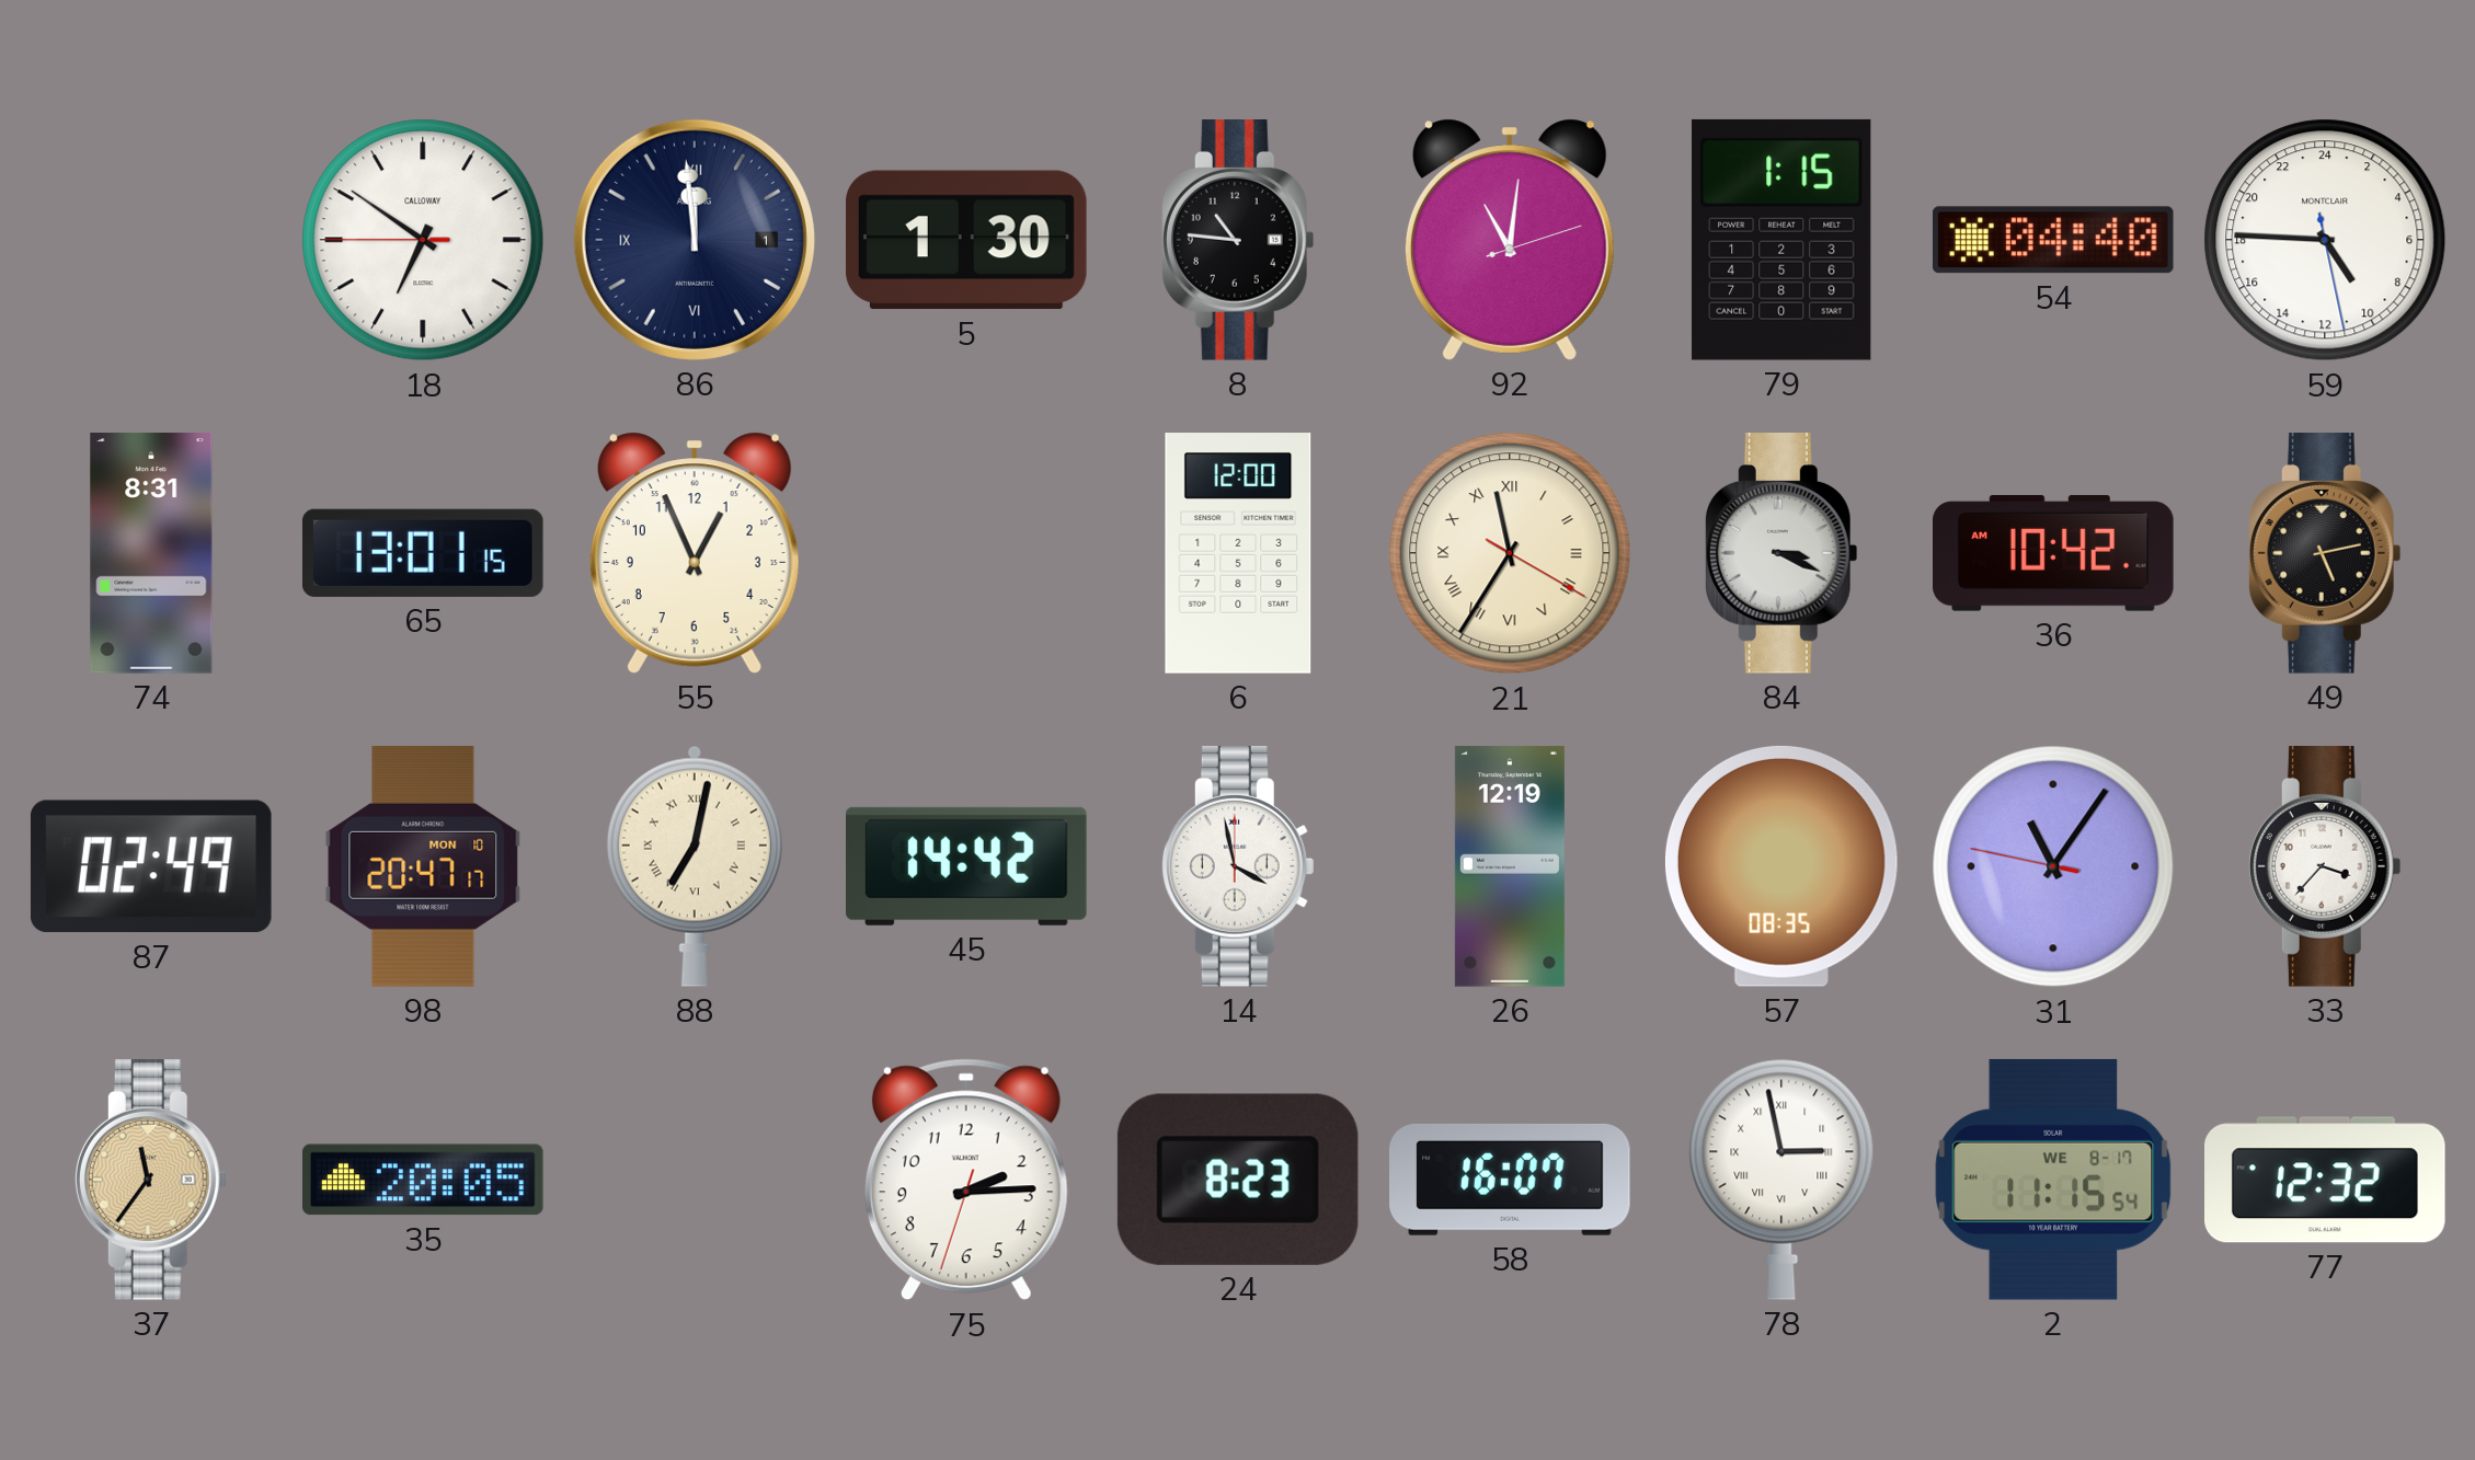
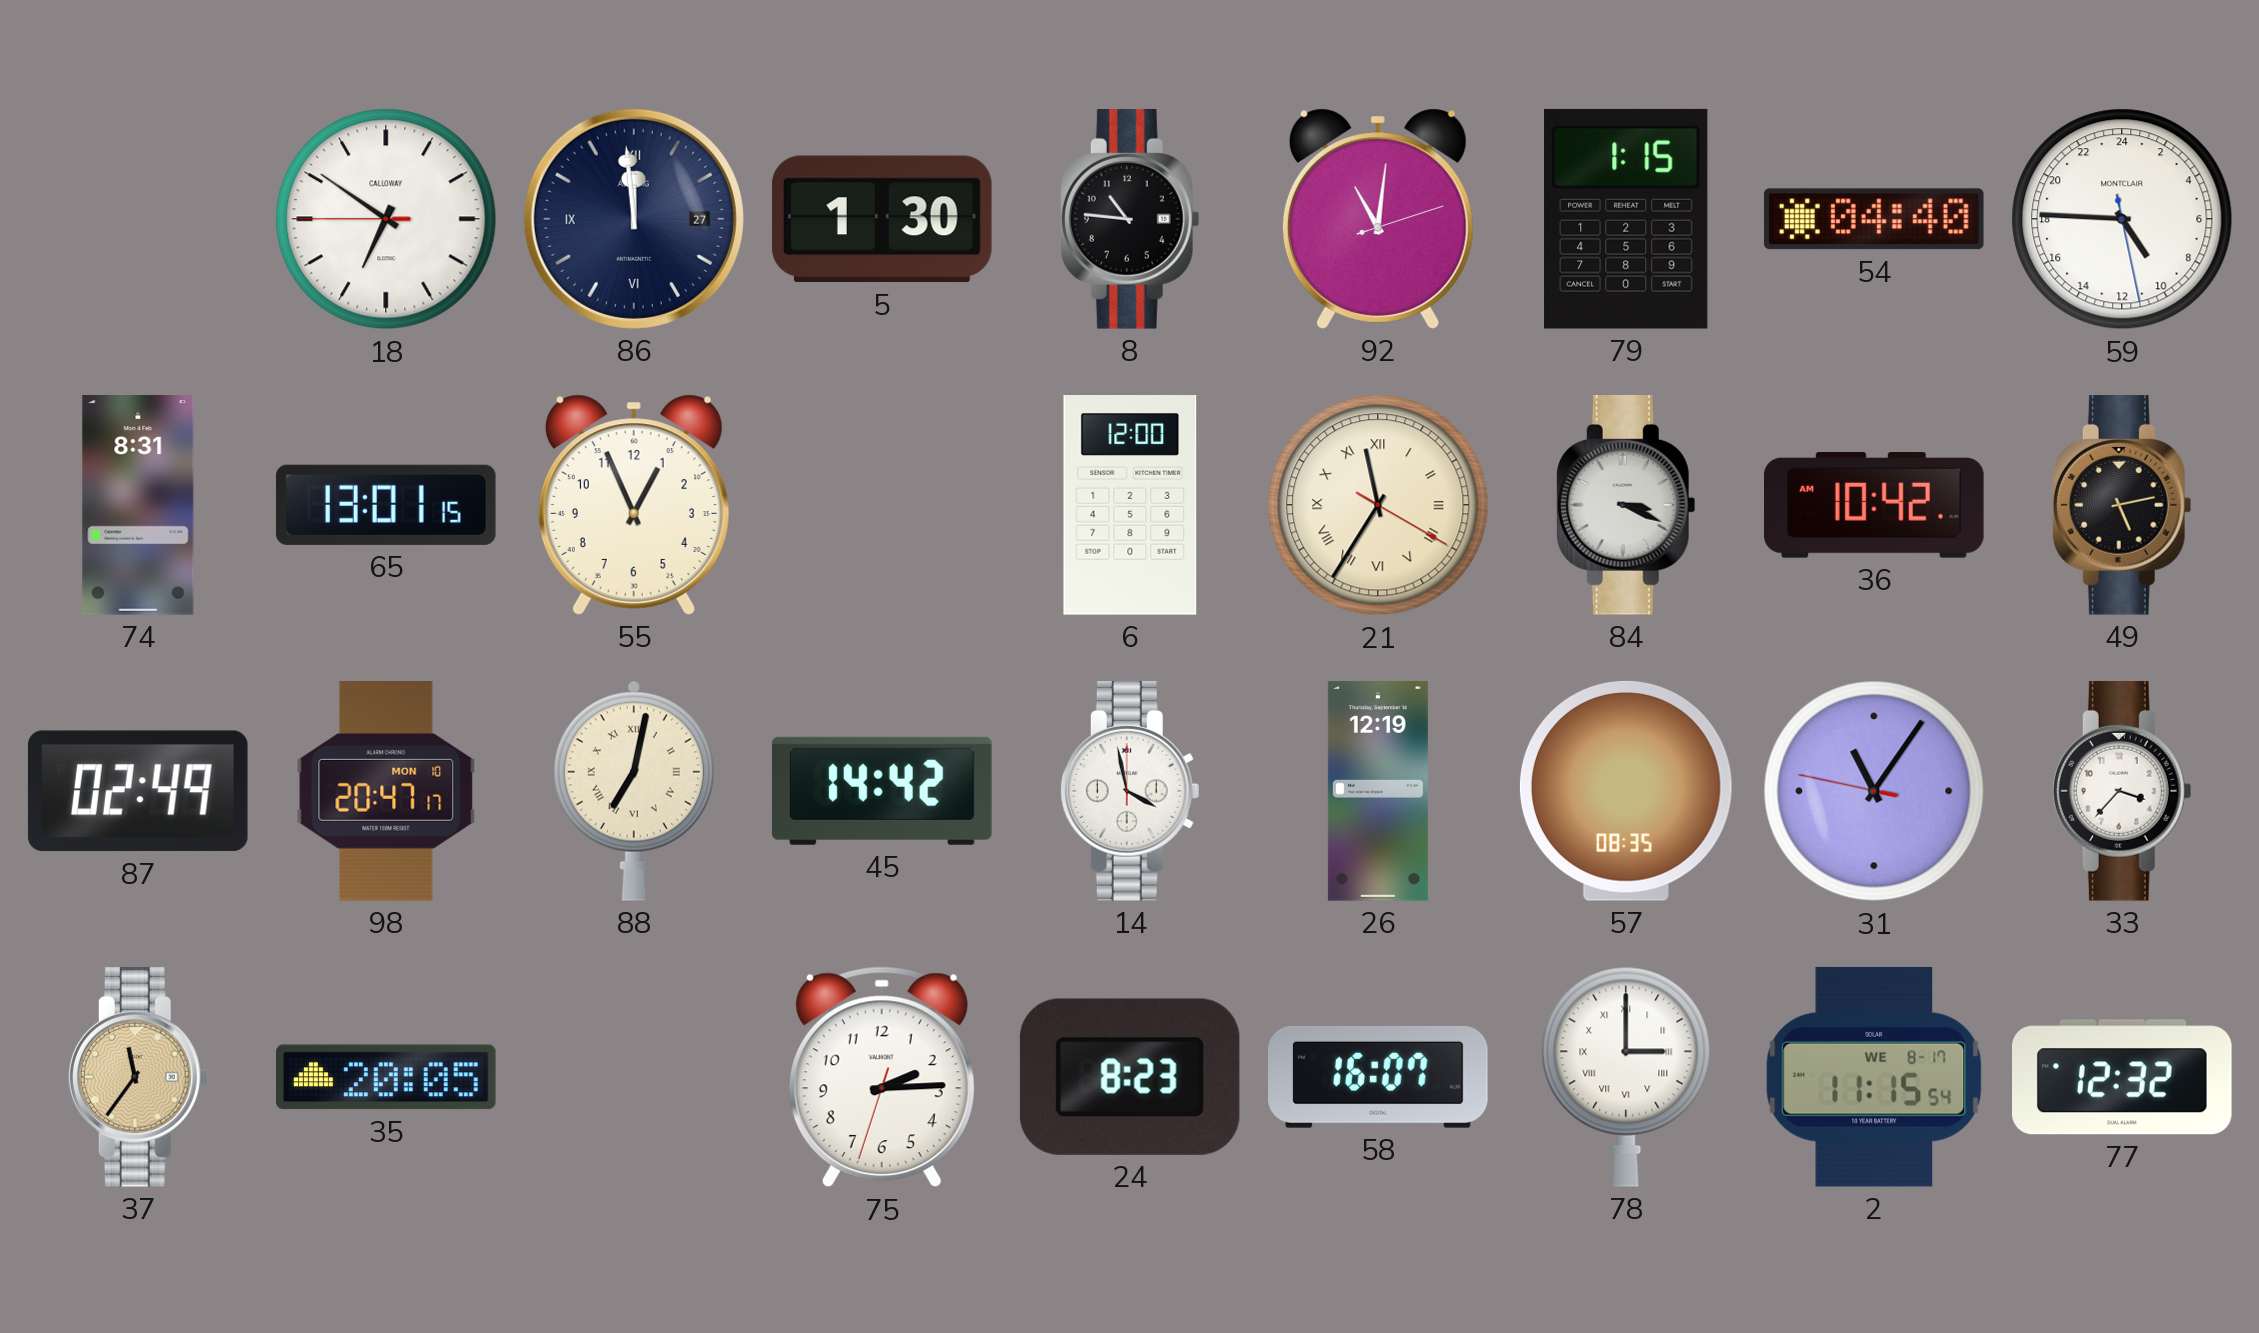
86 date: 1 -> 27
78: 2:58 -> 3:00
